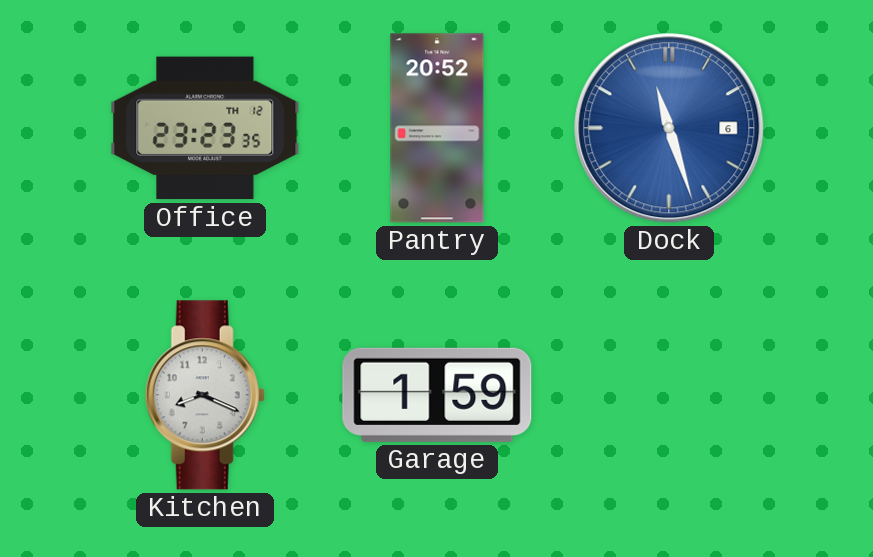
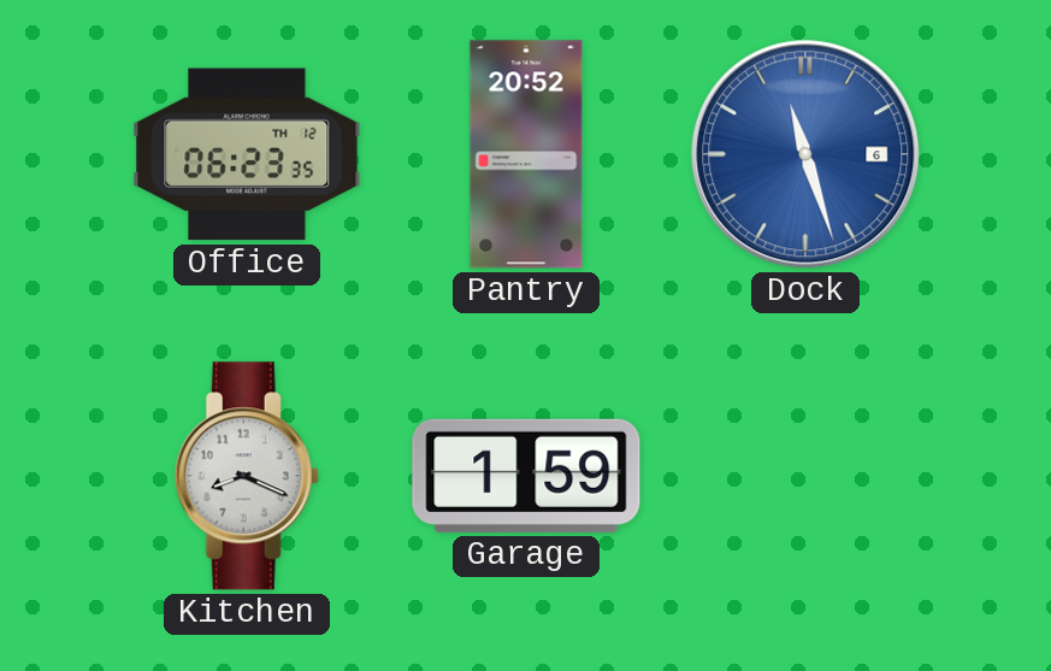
Office: 23:23 -> 06:23
